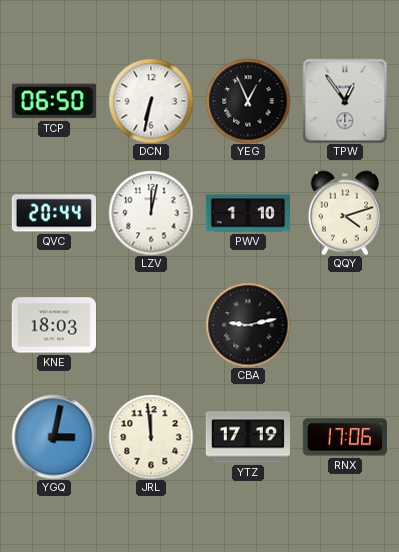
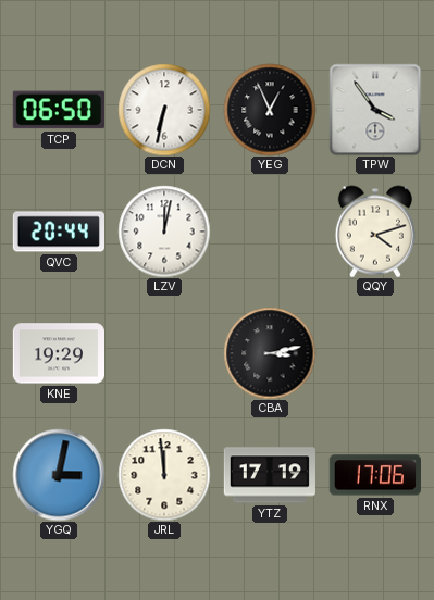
TPW: 12:54 -> 3:54
PWV: 1:10 -> none
KNE: 18:03 -> 19:29
CBA: 9:13 -> 3:13
